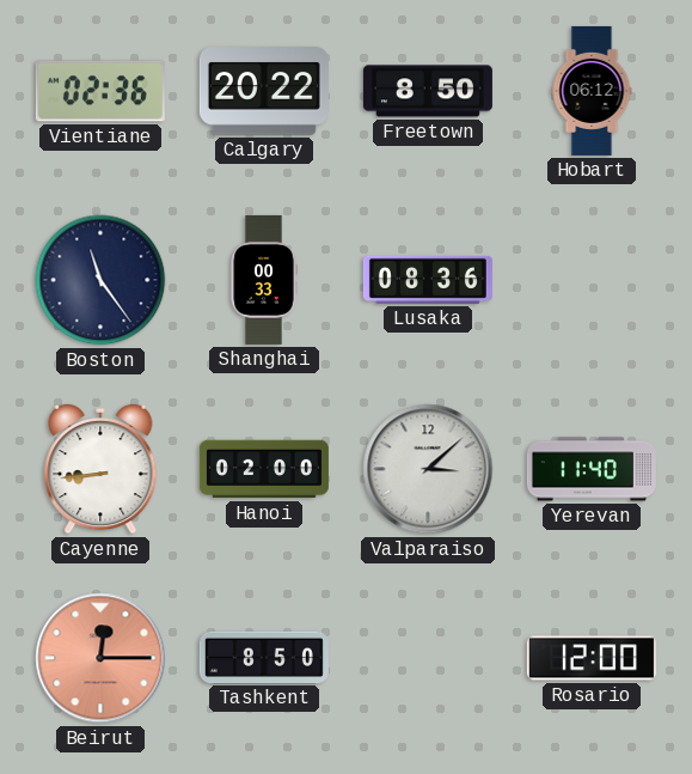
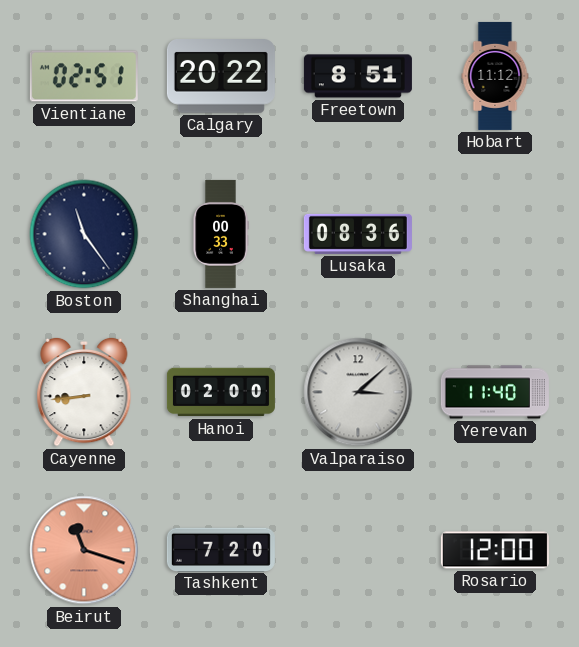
Vientiane: 02:36 -> 02:51
Freetown: 8:50 -> 8:51
Hobart: 06:12 -> 11:12
Beirut: 12:15 -> 11:18
Tashkent: 8:50 -> 7:20
